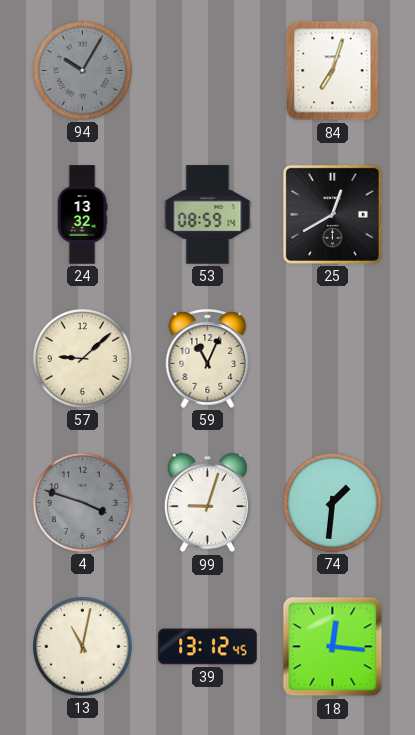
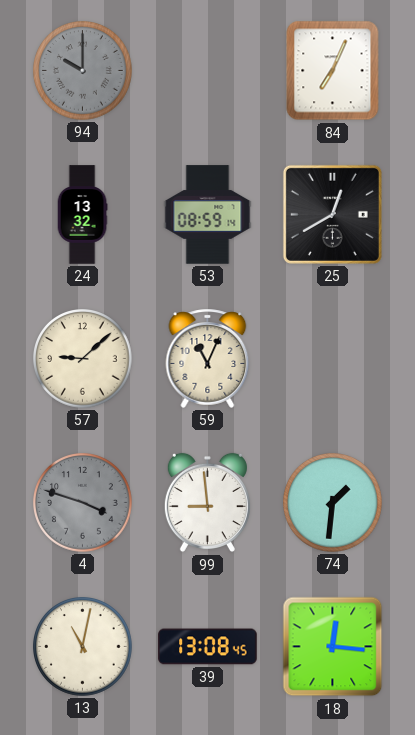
94: 10:05 -> 10:00
84: 7:03 -> 7:04
99: 9:03 -> 8:59
39: 13:12 -> 13:08
